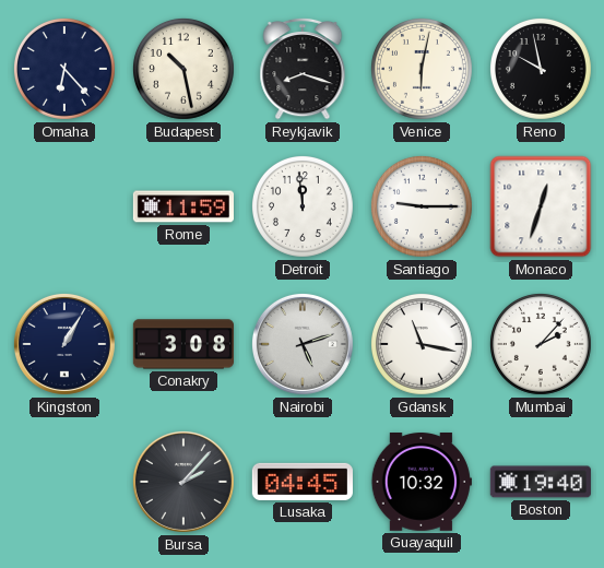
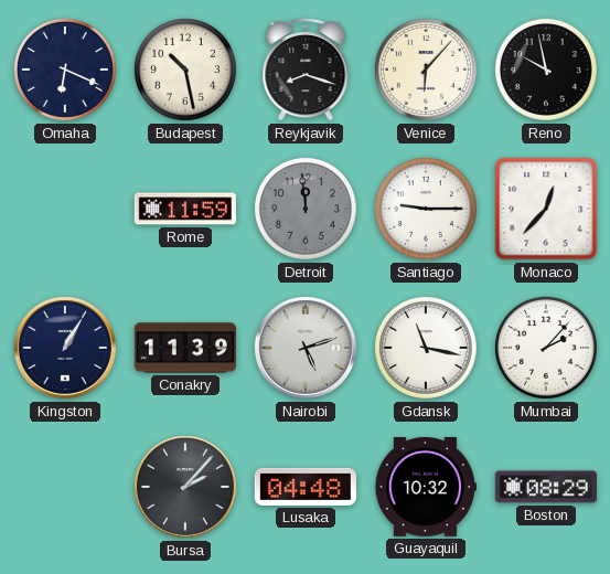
Omaha: 6:23 -> 6:19
Venice: 6:02 -> 6:07
Detroit dial: white -> grey
Monaco: 12:33 -> 12:37
Conakry: 3:08 -> 11:39
Lusaka: 04:45 -> 04:48
Boston: 19:40 -> 08:29
